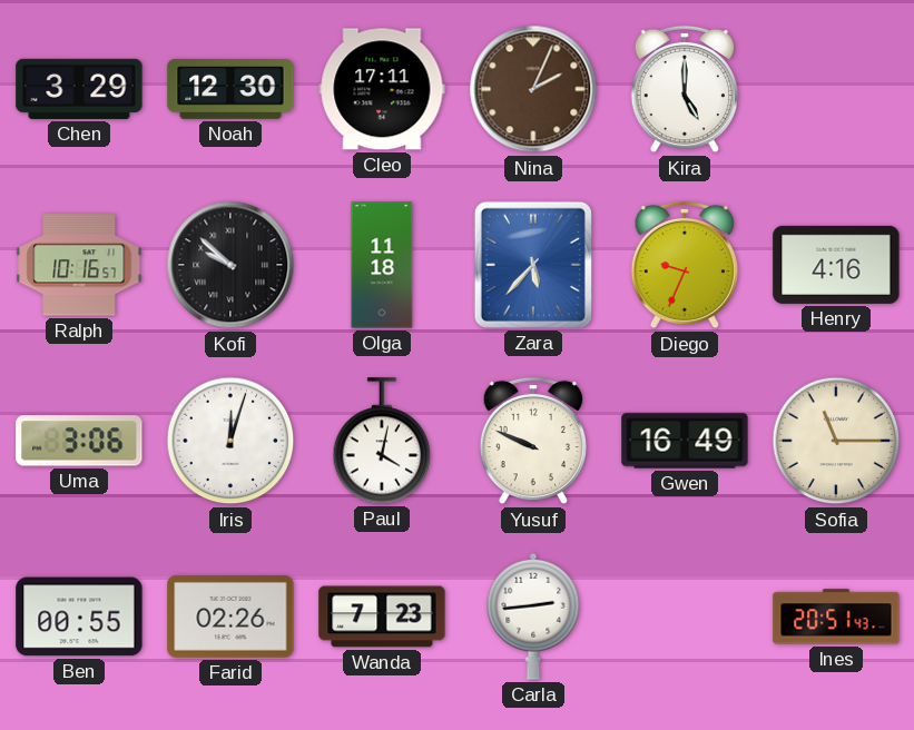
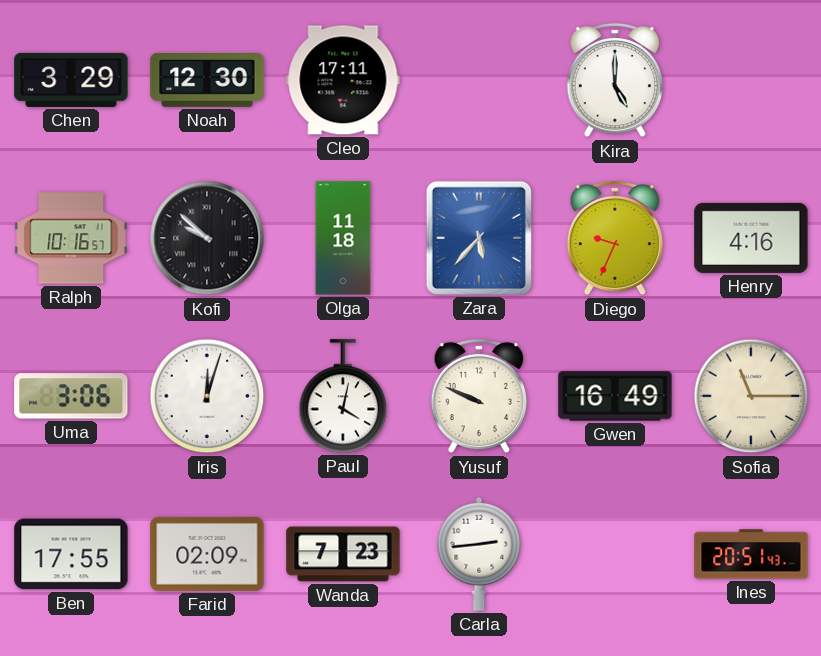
Nina: 2:04 -> none
Ben: 00:55 -> 17:55
Farid: 02:26 -> 02:09
